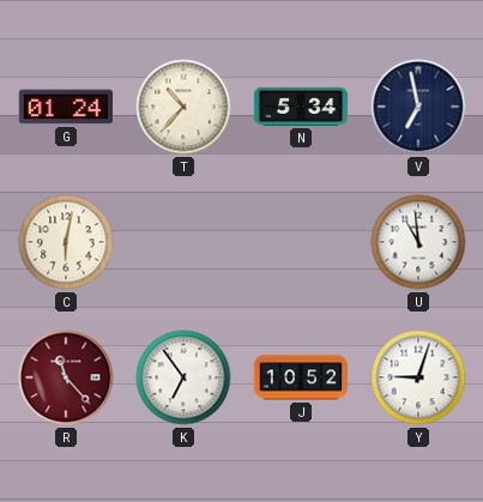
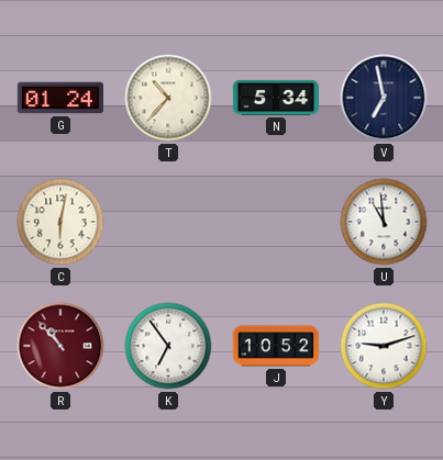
R: 11:23 -> 10:53
Y: 9:03 -> 9:12
